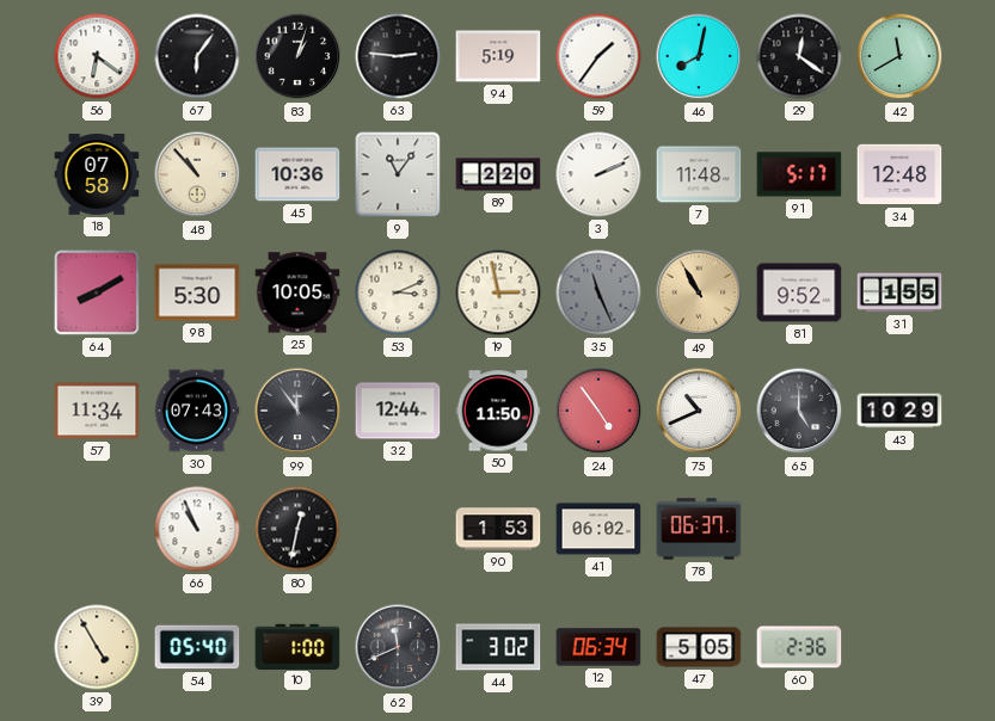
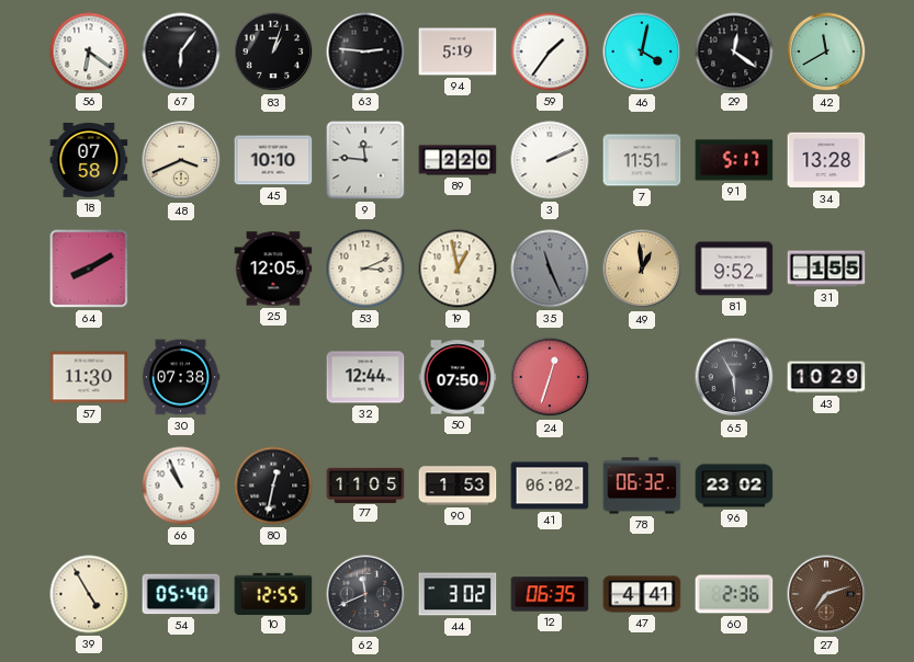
46: 8:02 -> 4:02
48: 10:53 -> 3:41
45: 10:36 -> 10:10
9: 11:06 -> 11:46
7: 11:48 -> 11:51
34: 12:48 -> 13:28
98: 5:30 -> none
25: 10:05 -> 12:05
19: 2:58 -> 12:58
49: 10:55 -> 12:59
57: 11:34 -> 11:30
30: 07:43 -> 07:38
99: 11:54 -> none
50: 11:50 -> 07:50
24: 4:54 -> 12:33
75: 10:41 -> none
65: 5:00 -> 5:55
77: none -> 11:05
78: 06:37 -> 06:32
96: none -> 23:02
10: 1:00 -> 12:55
12: 06:34 -> 06:35
47: 5:05 -> 4:41
27: none -> 7:12
